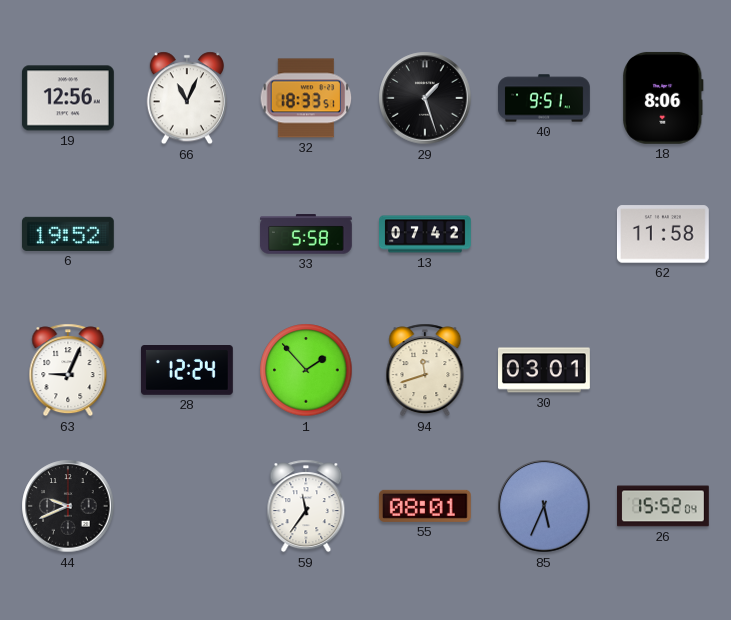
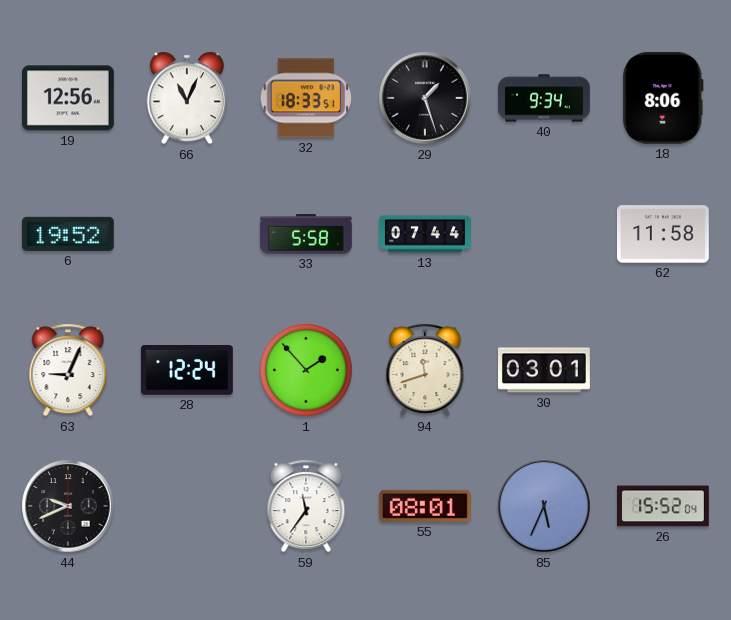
40: 9:51 -> 9:34
13: 07:42 -> 07:44
